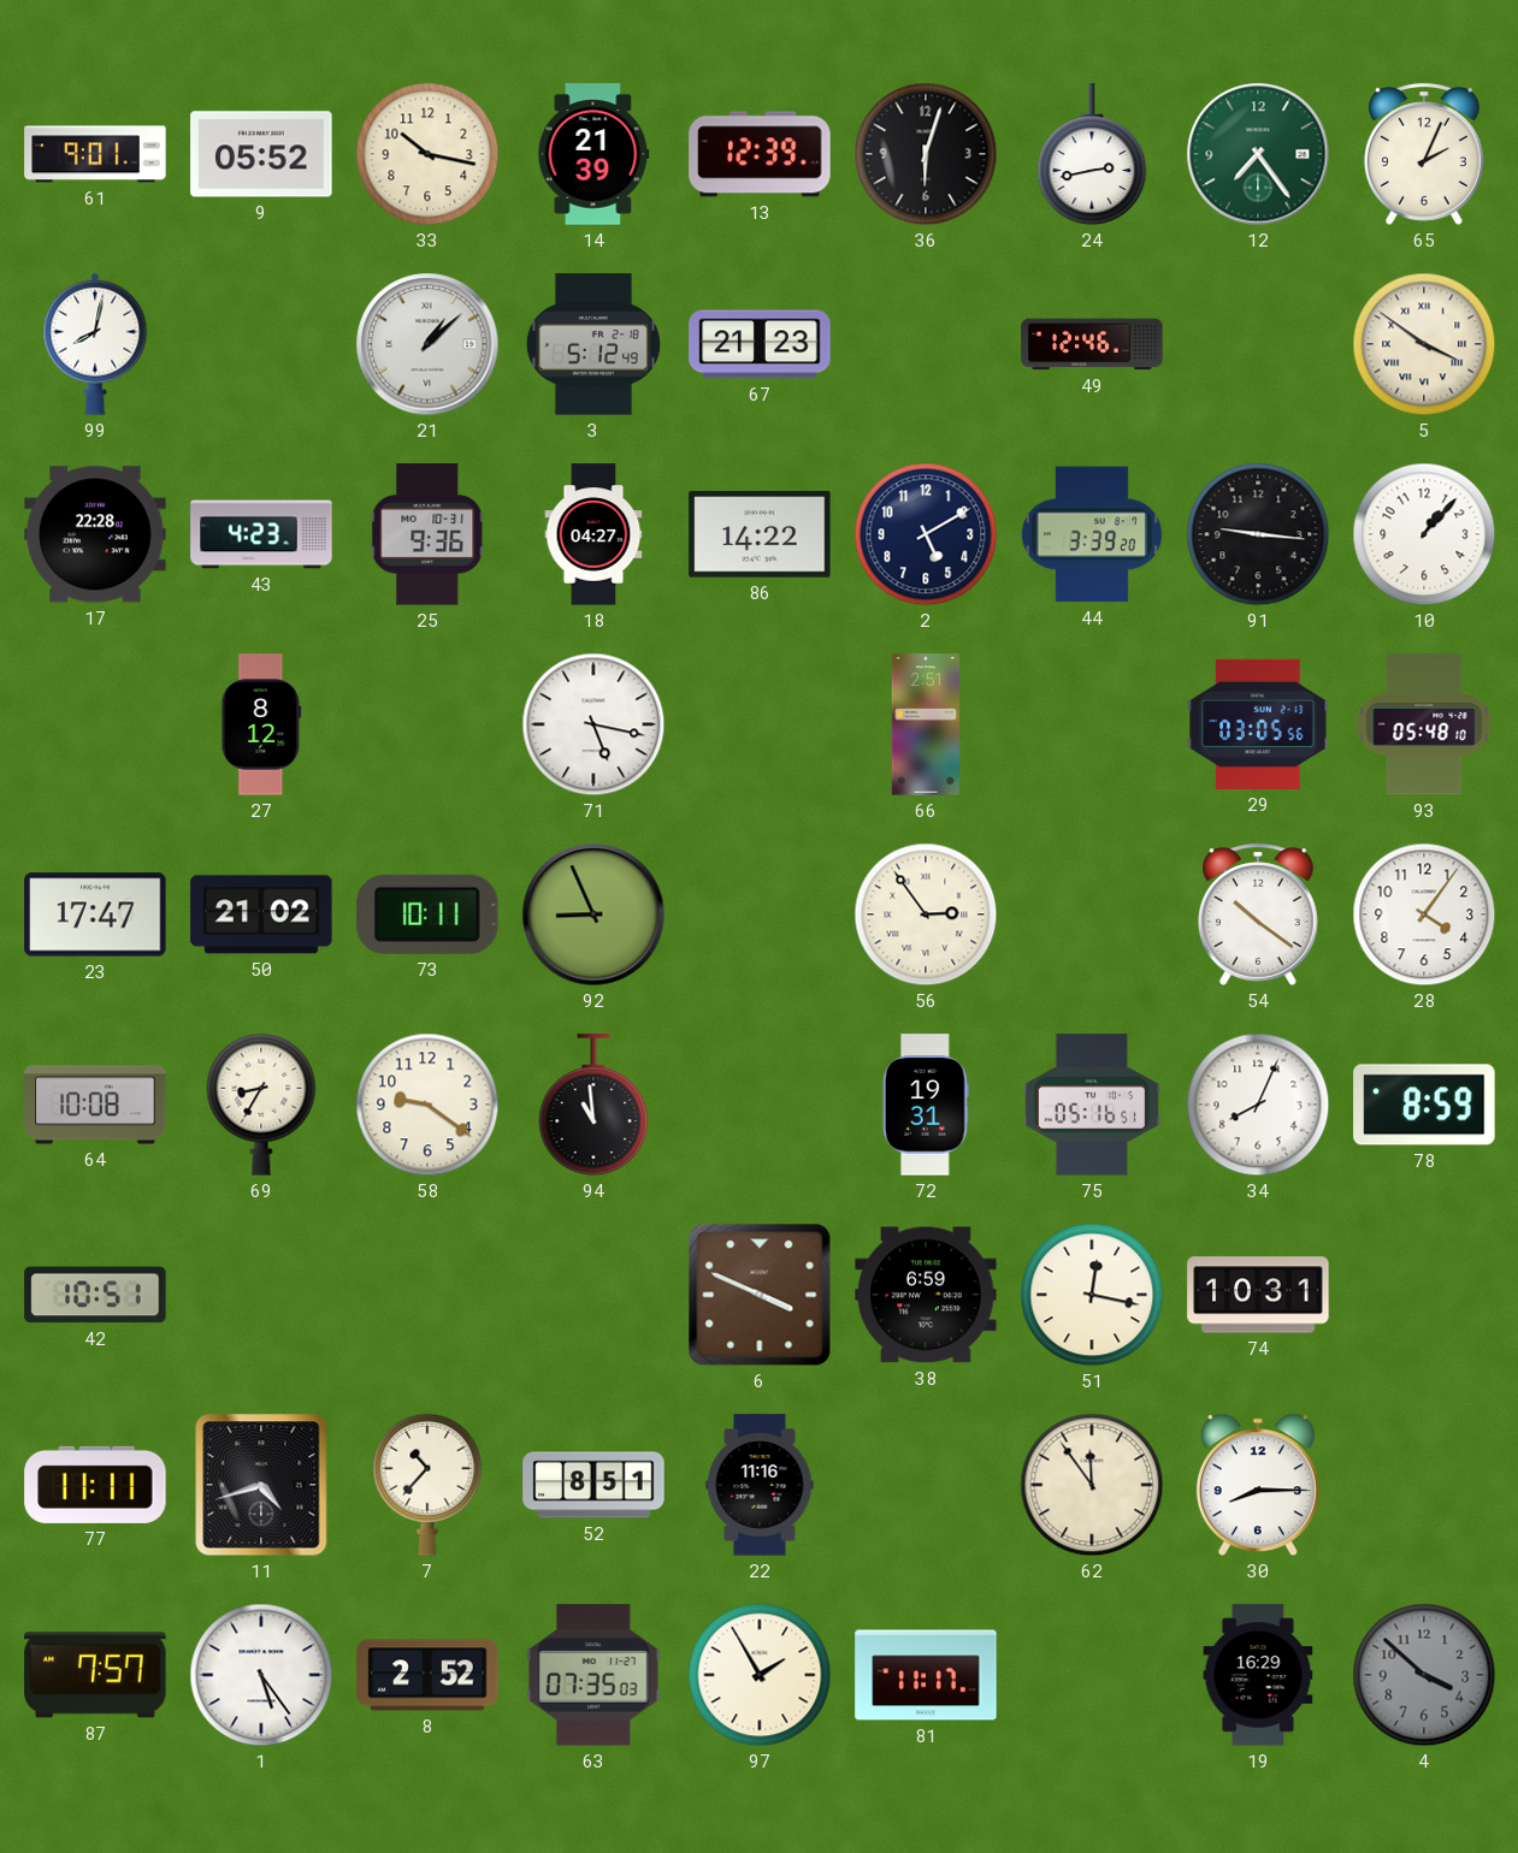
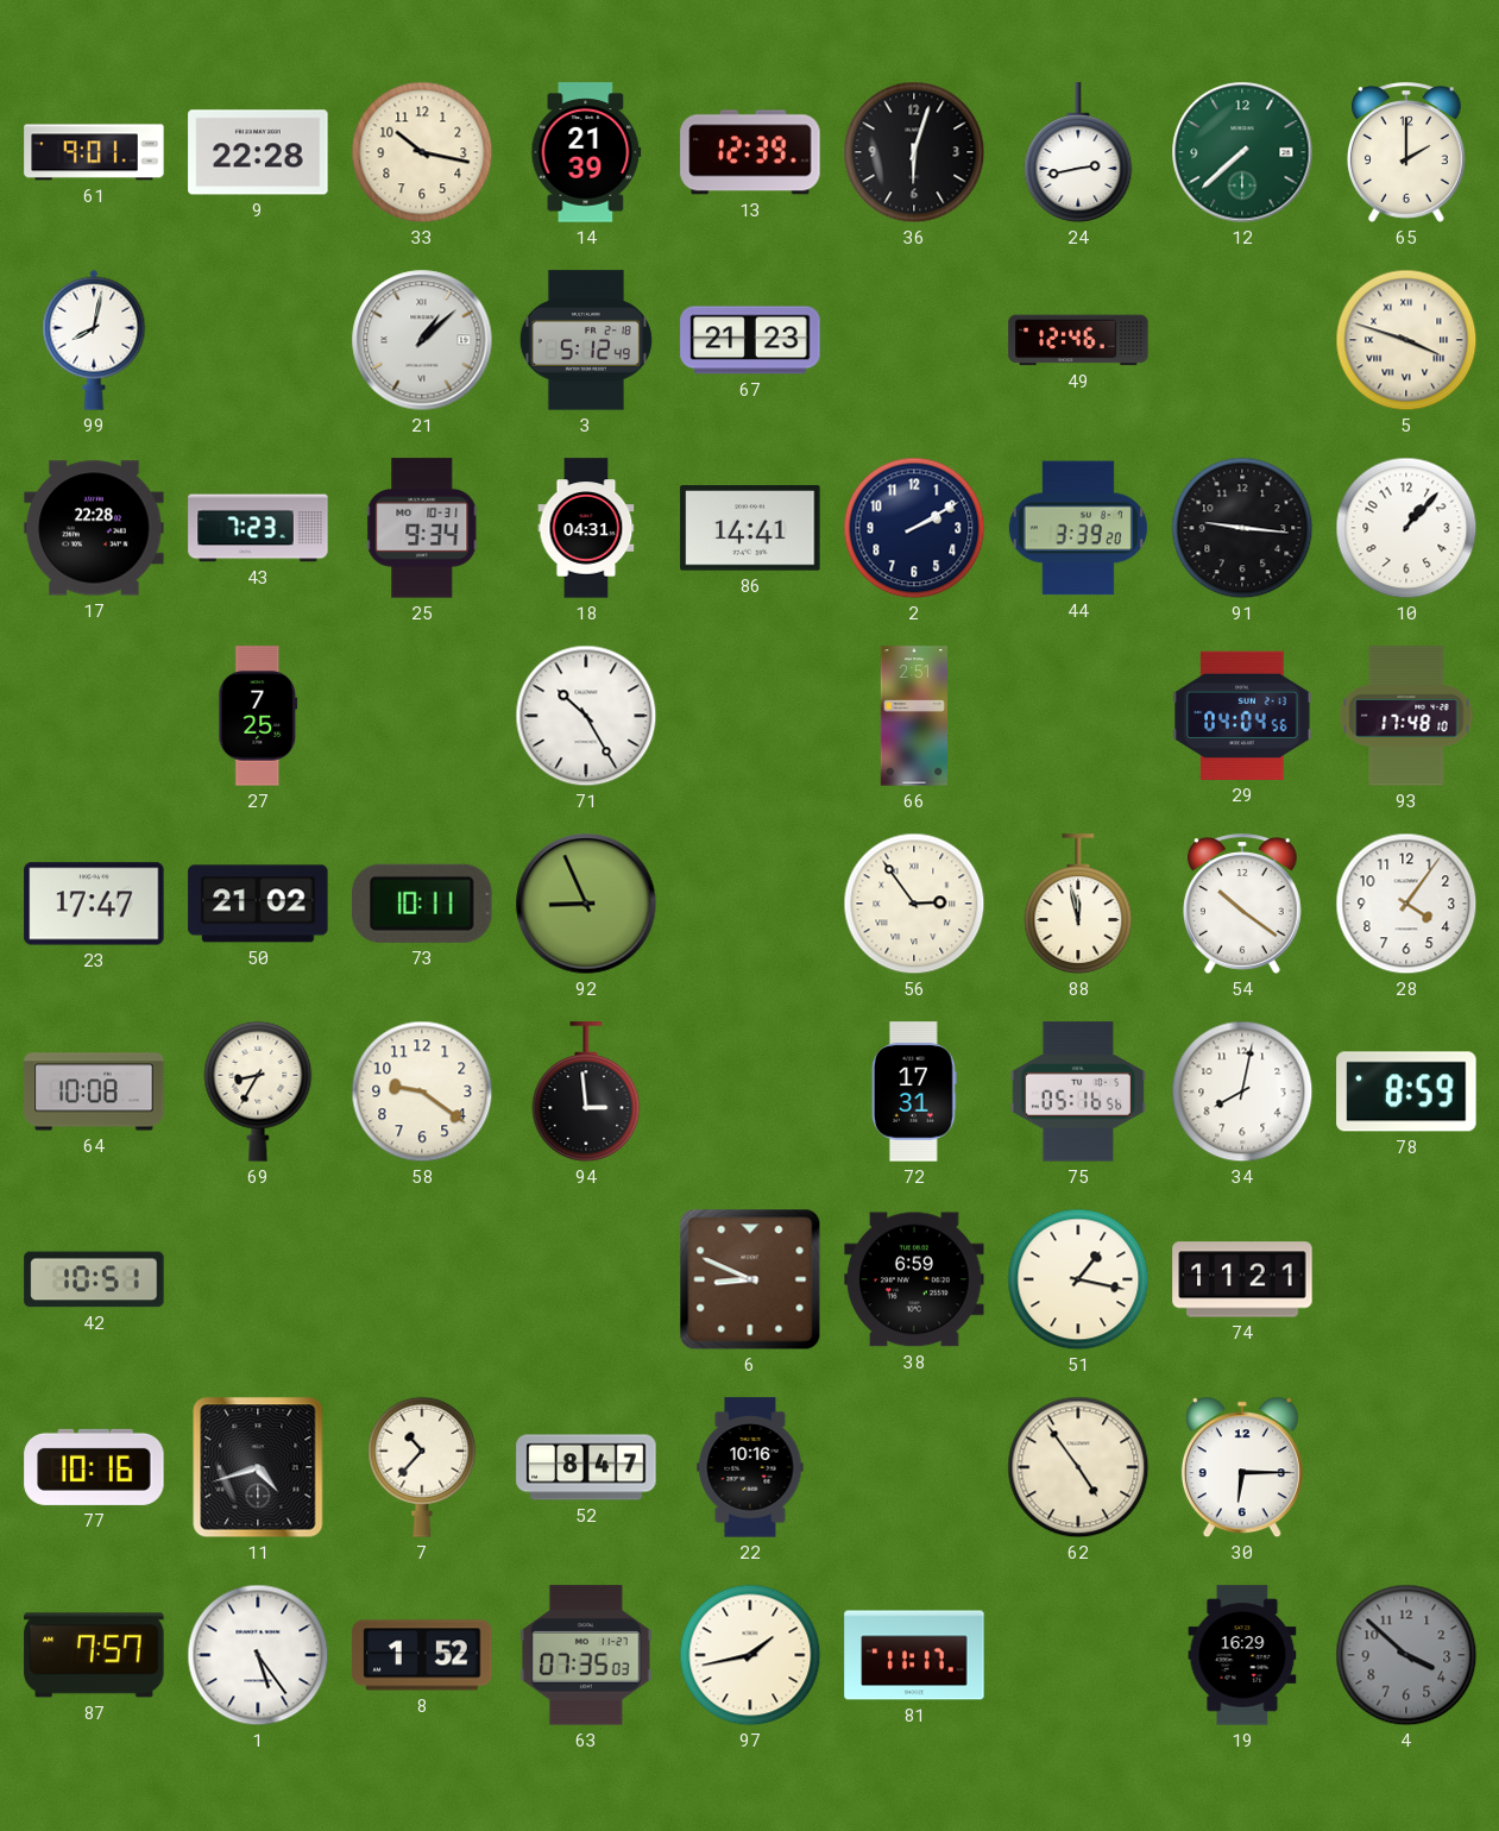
9: 05:52 -> 22:28
12: 7:24 -> 7:38
65: 2:04 -> 2:00
5: 3:51 -> 3:48
43: 4:23 -> 7:23
25: 9:36 -> 9:34
18: 04:27 -> 04:31
86: 14:22 -> 14:41
2: 5:10 -> 2:10
27: 8:12 -> 7:25
71: 5:17 -> 10:25
29: 03:05 -> 04:04
93: 05:48 -> 17:48
88: none -> 11:58
94: 10:59 -> 2:59
72: 19:31 -> 17:31
75: 05:16:51 -> 05:16:56
34: 8:04 -> 8:02
6: 3:49 -> 8:49
51: 12:17 -> 1:17
74: 10:31 -> 11:21
77: 11:11 -> 10:16
52: 8:51 -> 8:47
22: 11:16 -> 10:16
62: 11:54 -> 4:54
30: 8:15 -> 6:15
8: 2:52 -> 1:52
97: 1:55 -> 1:43
